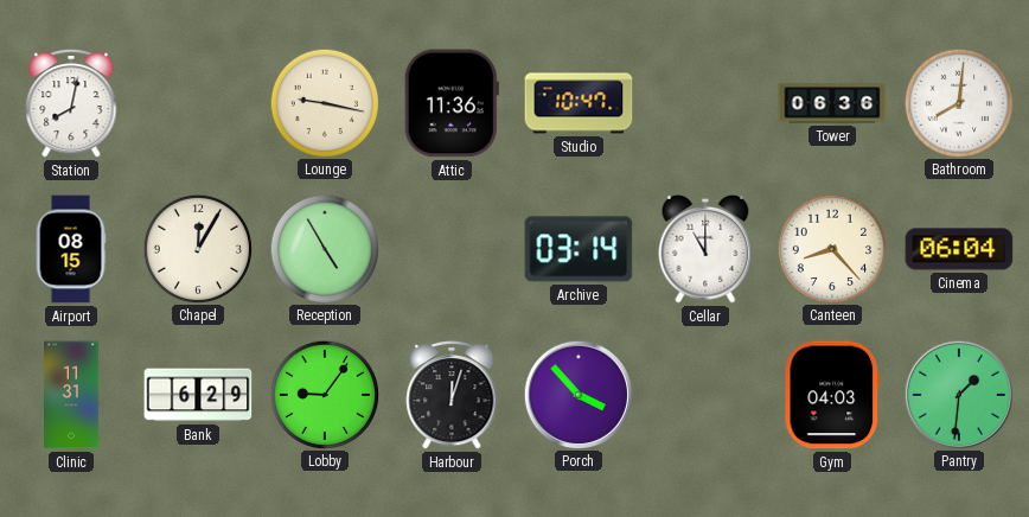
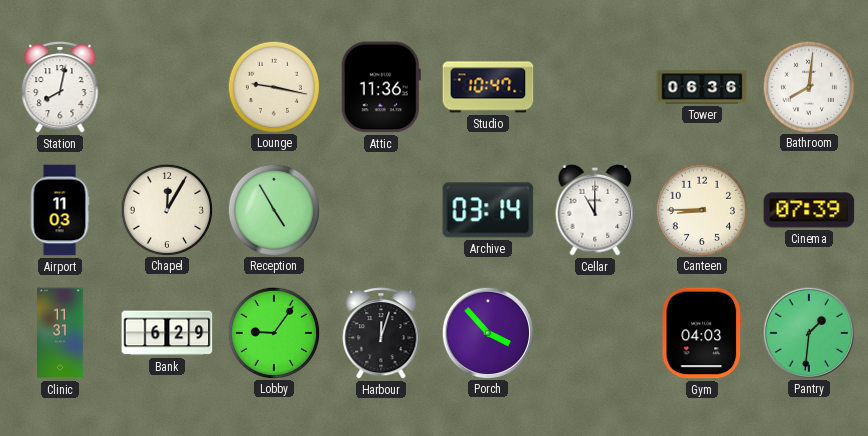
Airport: 08:15 -> 11:03
Canteen: 8:23 -> 8:45
Cinema: 06:04 -> 07:39
